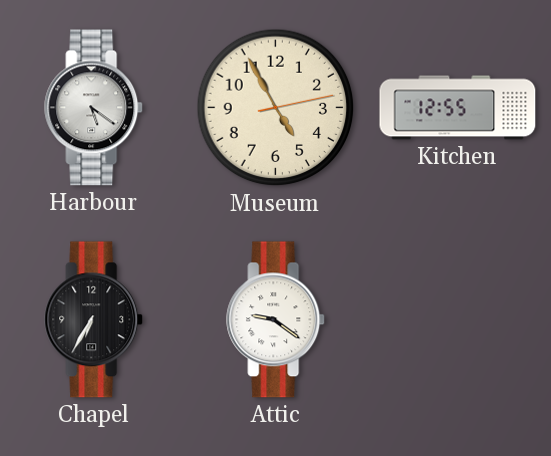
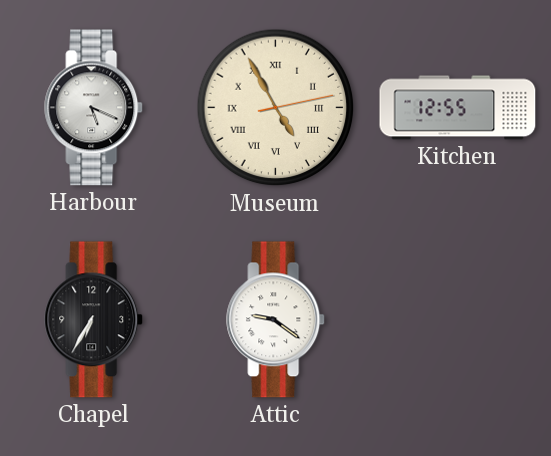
Harbour: 5:21 -> 5:19
Museum numerals: Arabic -> Roman
